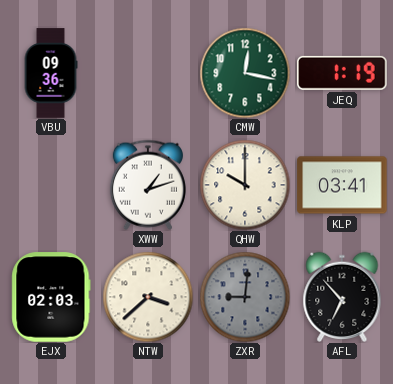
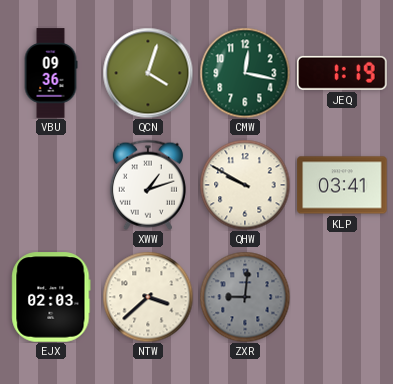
QCN: none -> 4:03
QHW: 10:00 -> 9:50
AFL: 6:53 -> none
